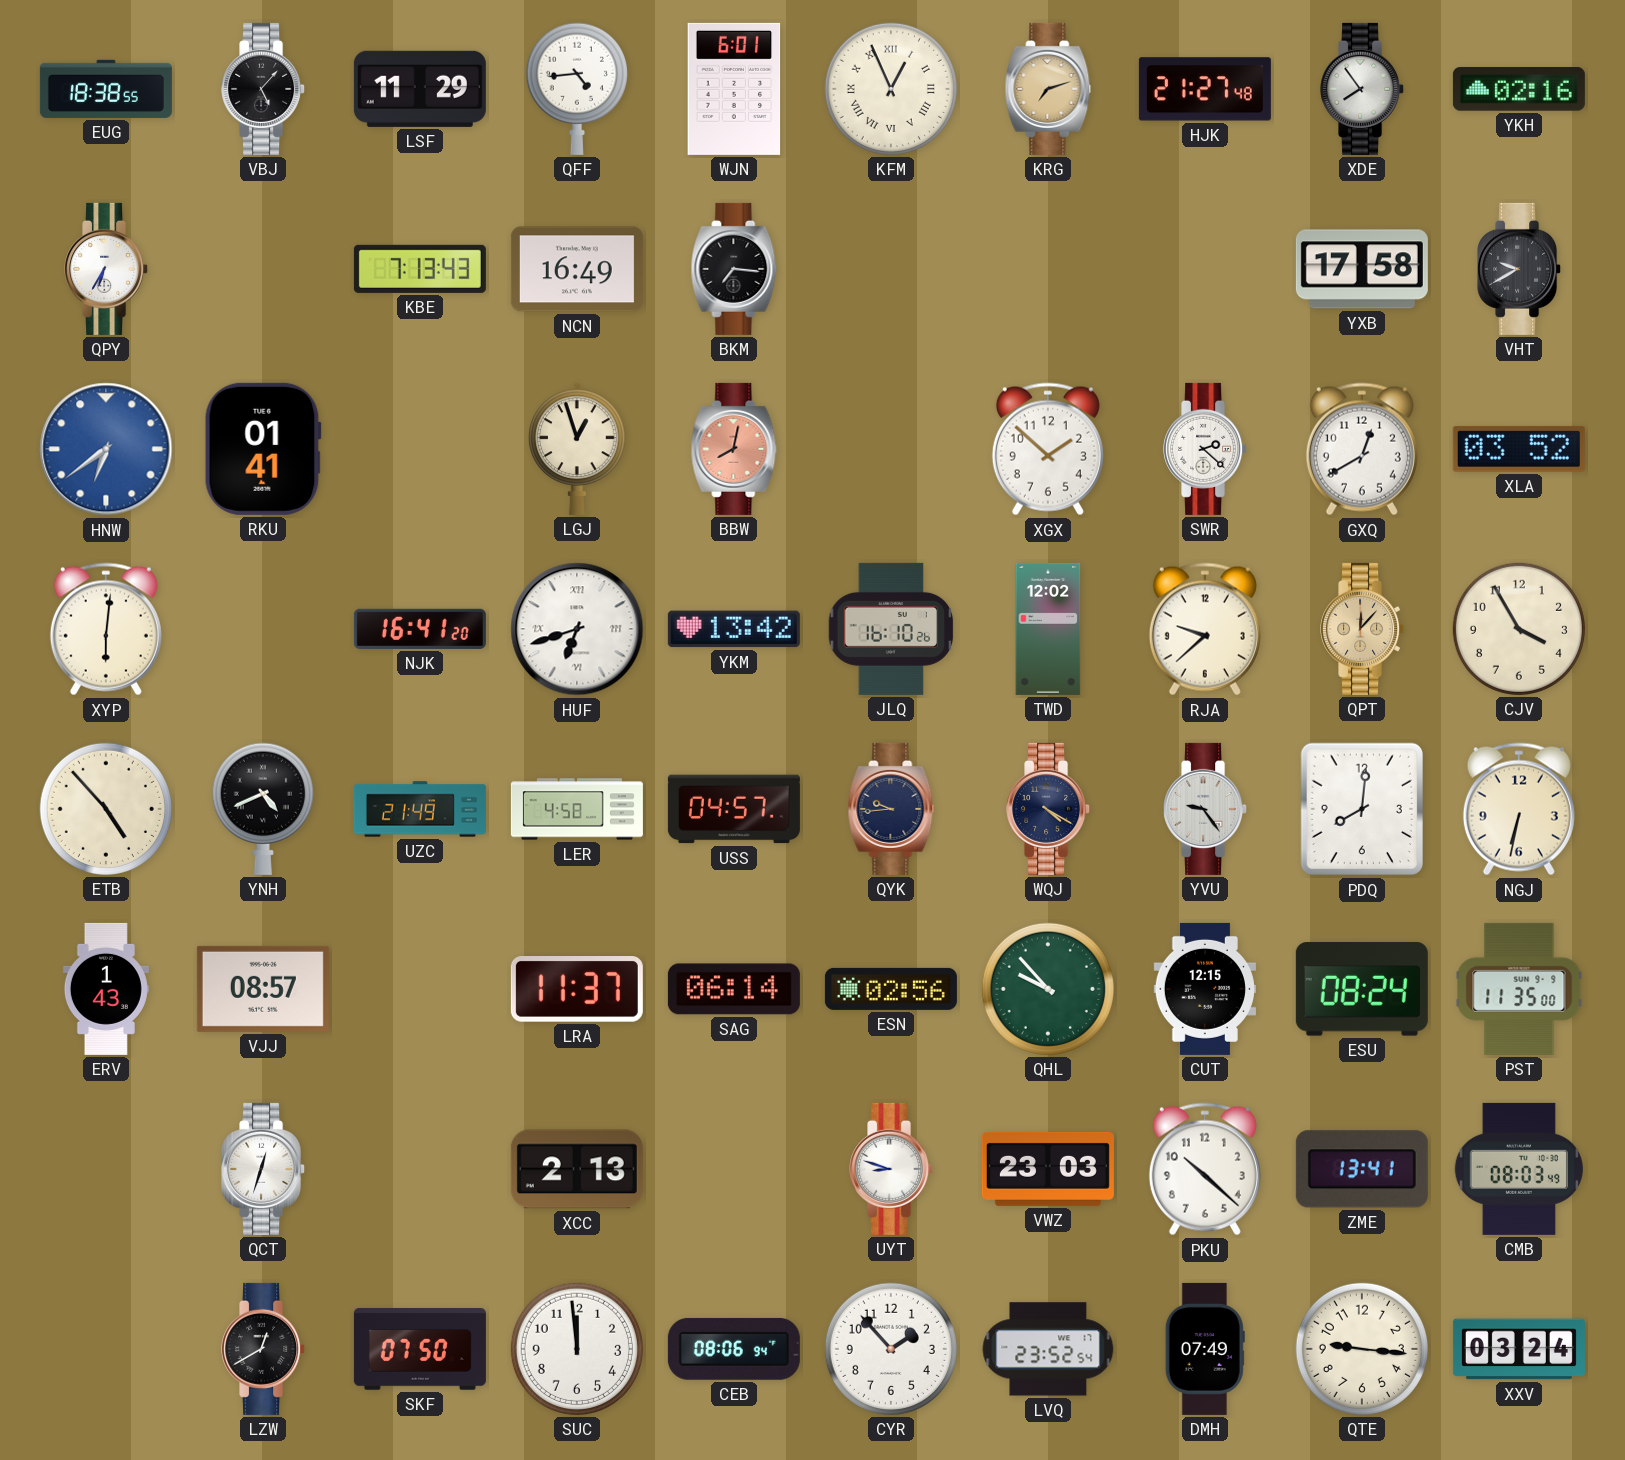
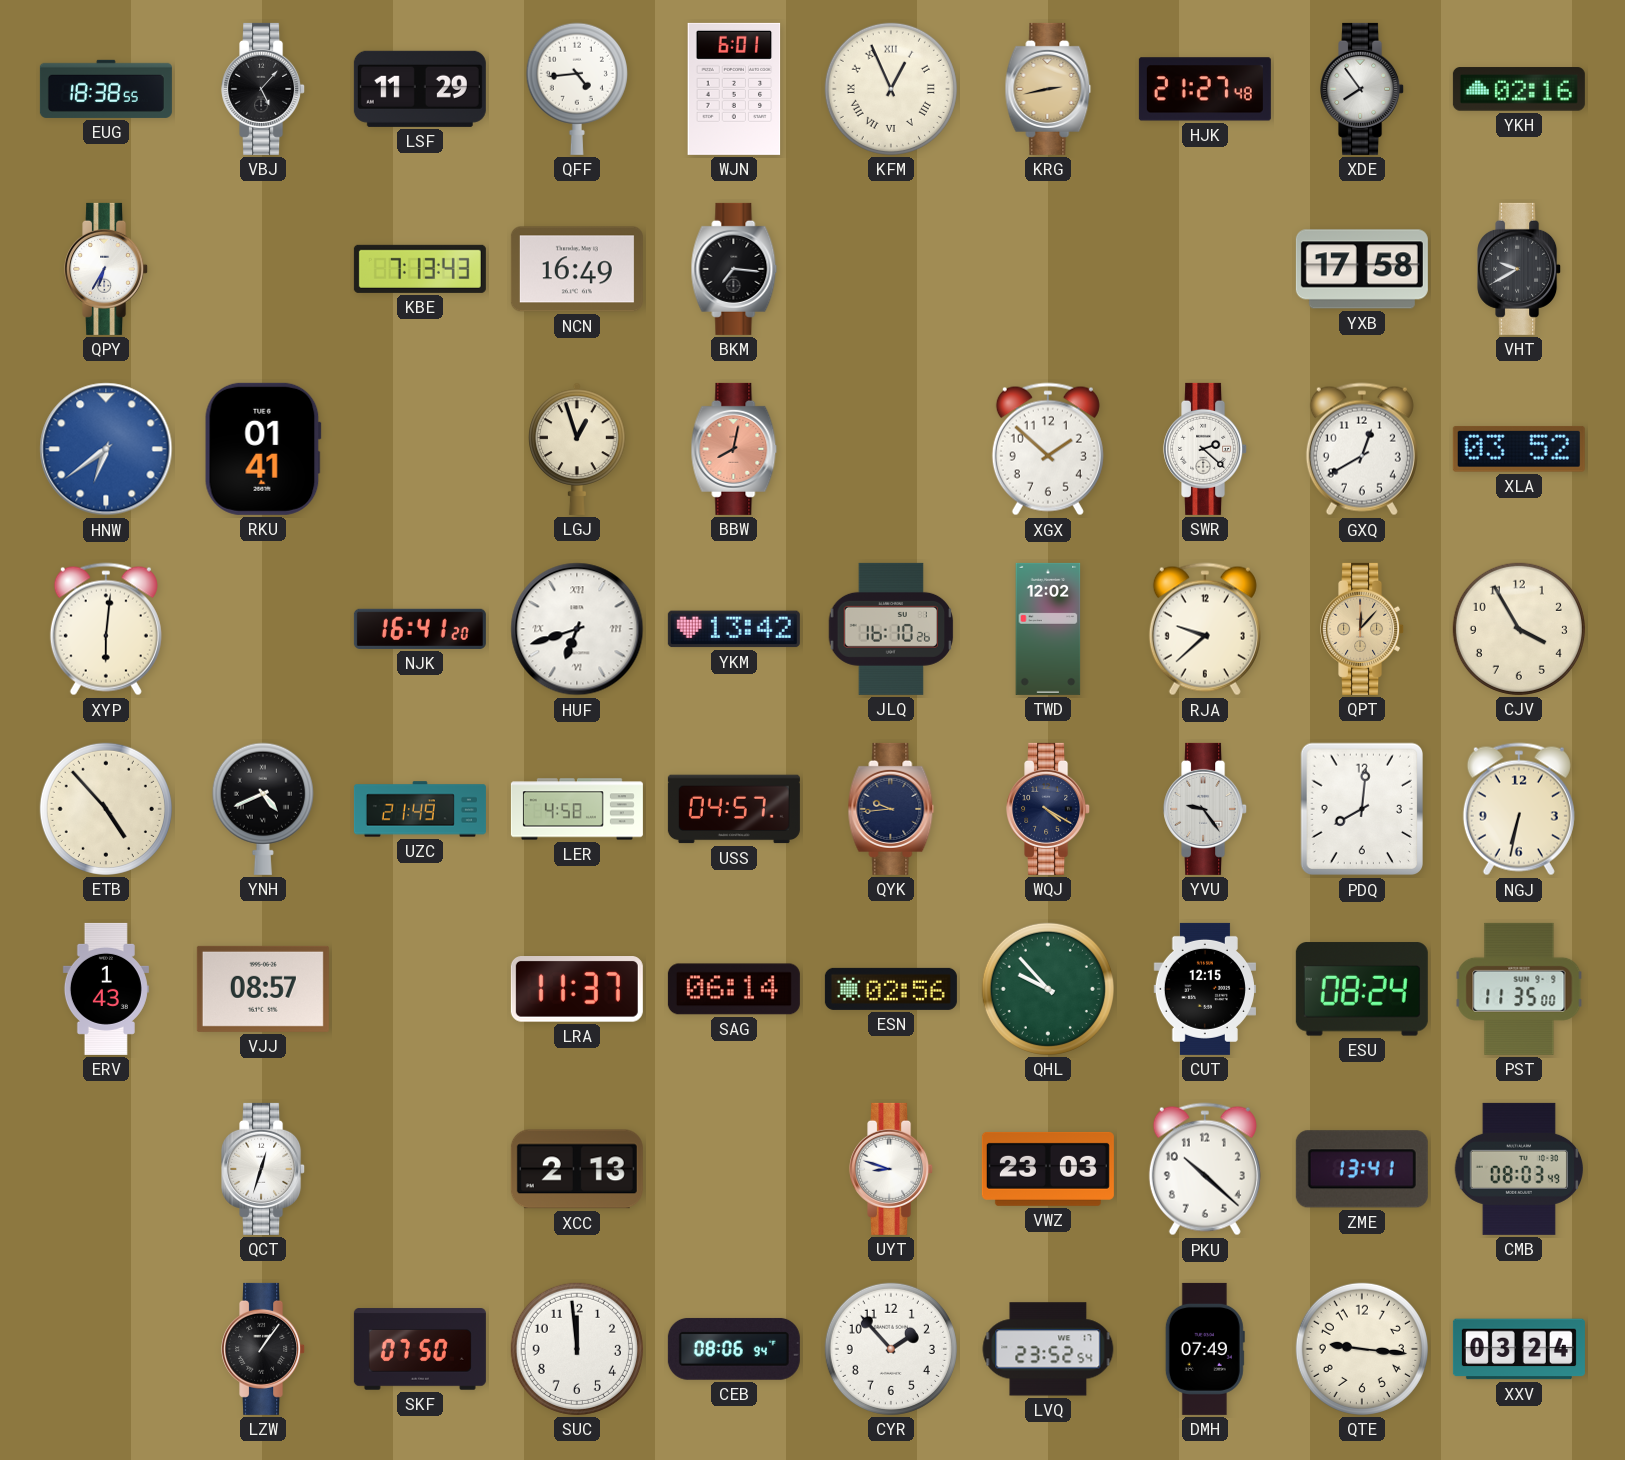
KRG: 7:12 -> 2:43
LZW: 12:40 -> 1:06
